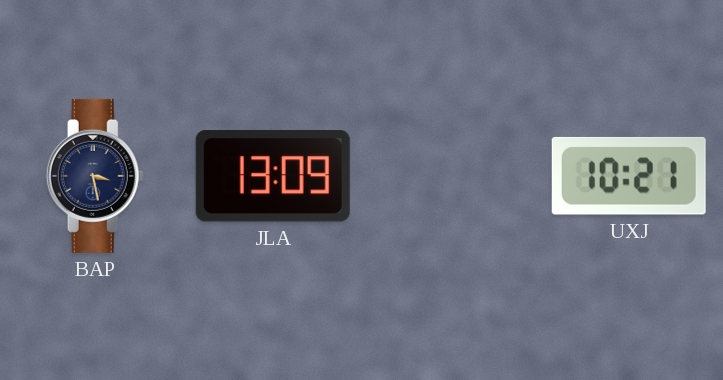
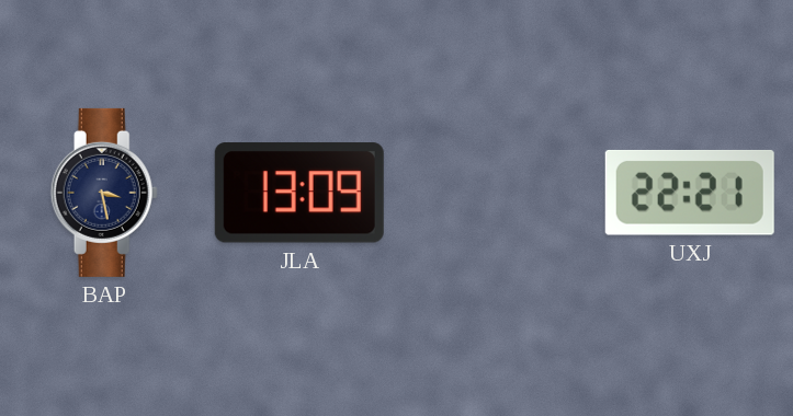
UXJ: 10:21 -> 22:21
